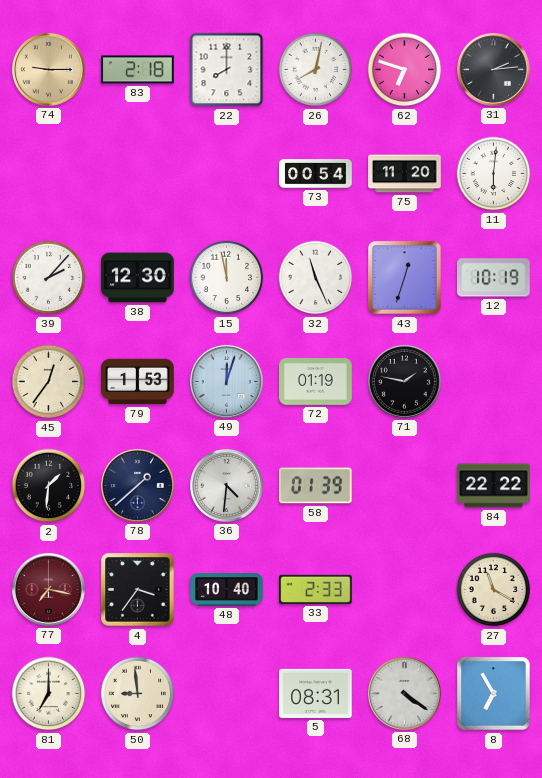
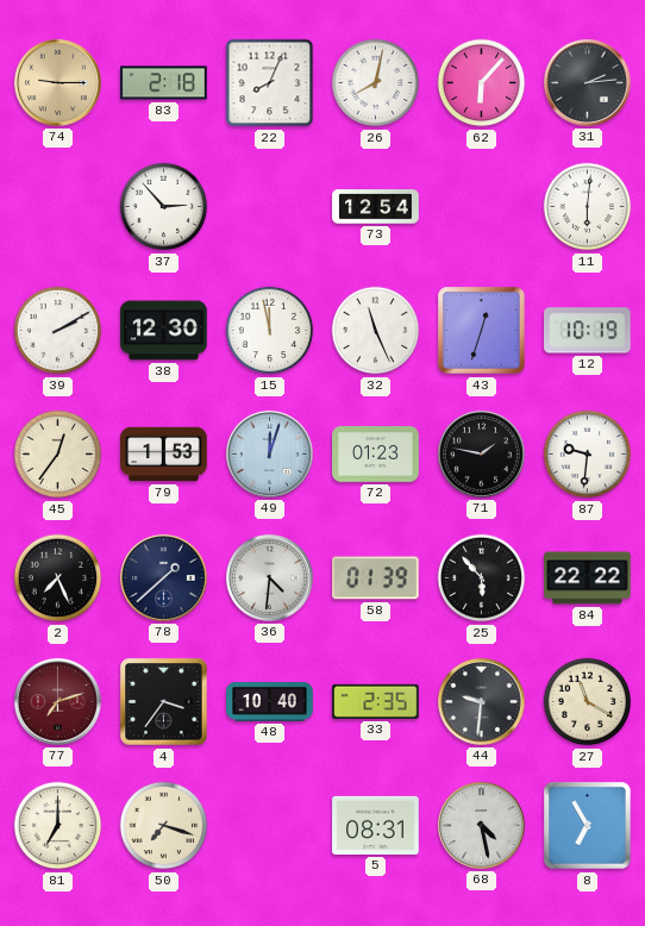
22: 8:00 -> 8:04
62: 6:48 -> 6:07
37: none -> 2:53
73: 00:54 -> 12:54
75: 11:20 -> none
39: 2:07 -> 2:10
72: 01:19 -> 01:23
87: none -> 9:31
2: 1:31 -> 7:26
25: none -> 5:53
77: 7:17 -> 7:12
33: 2:33 -> 2:35
44: none -> 9:31
50: 8:59 -> 7:18
68: 4:21 -> 4:28
